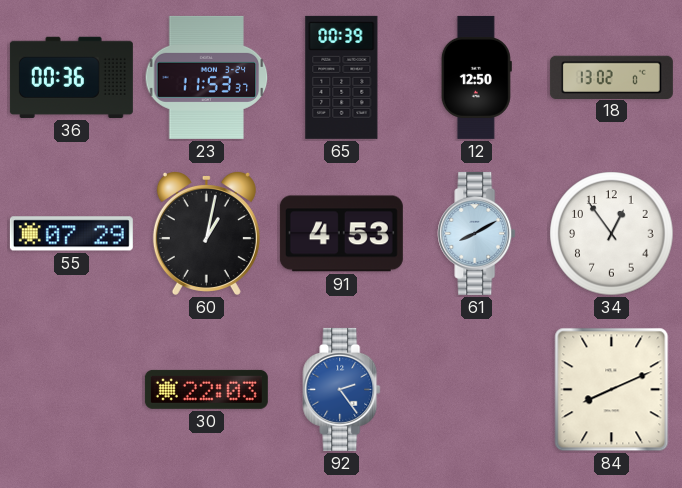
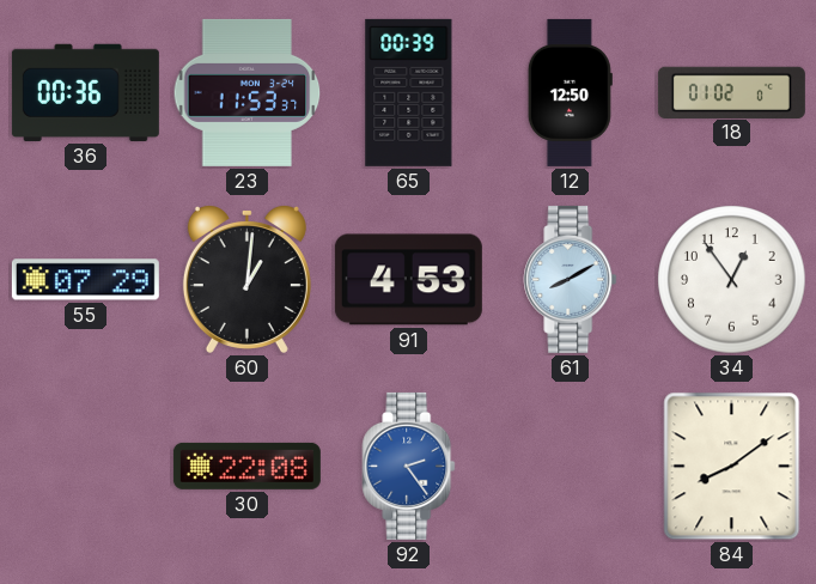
18: 13:02 -> 01:02
60: 1:02 -> 1:01
30: 22:03 -> 22:08
84: 8:11 -> 8:09
